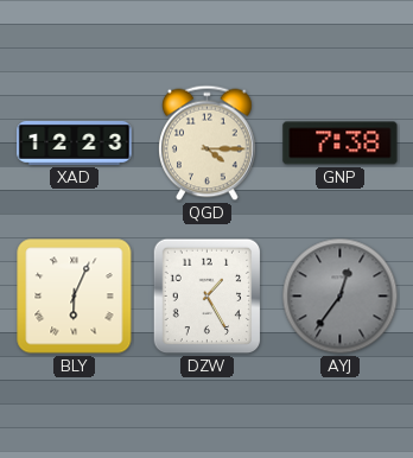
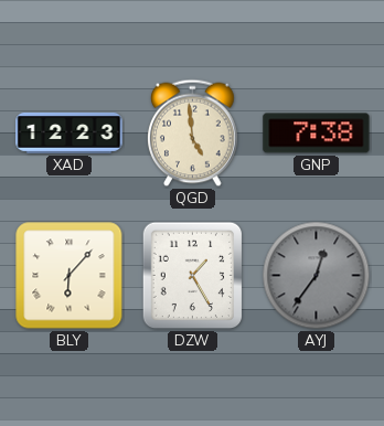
QGD: 4:15 -> 4:59
BLY: 6:04 -> 6:07
